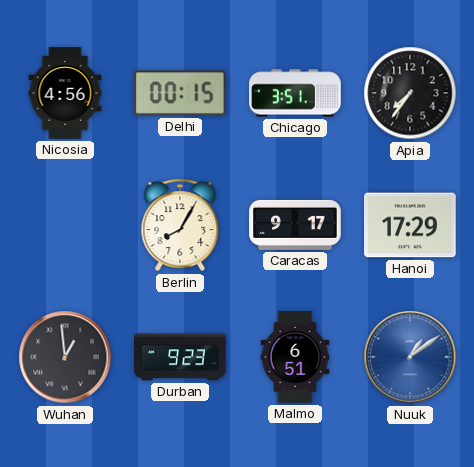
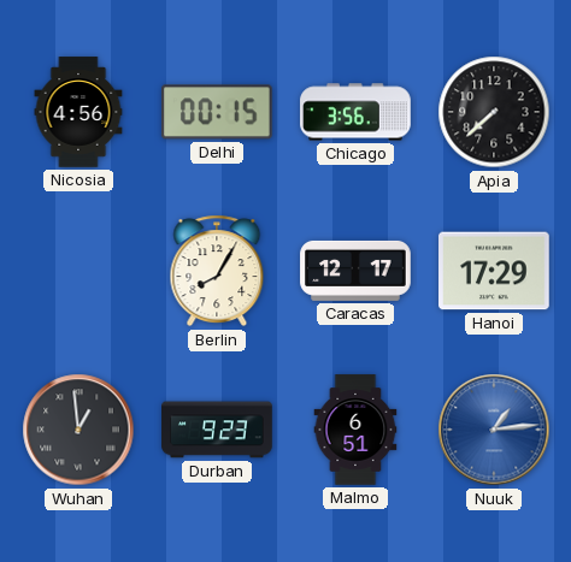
Chicago: 3:51 -> 3:56
Apia: 7:36 -> 7:38
Caracas: 9:17 -> 12:17
Nuuk: 1:09 -> 1:14
